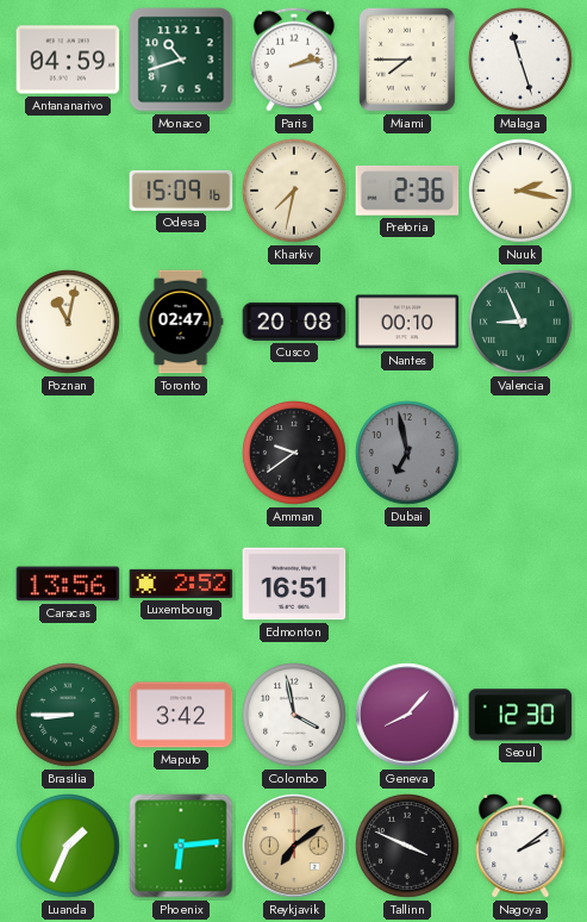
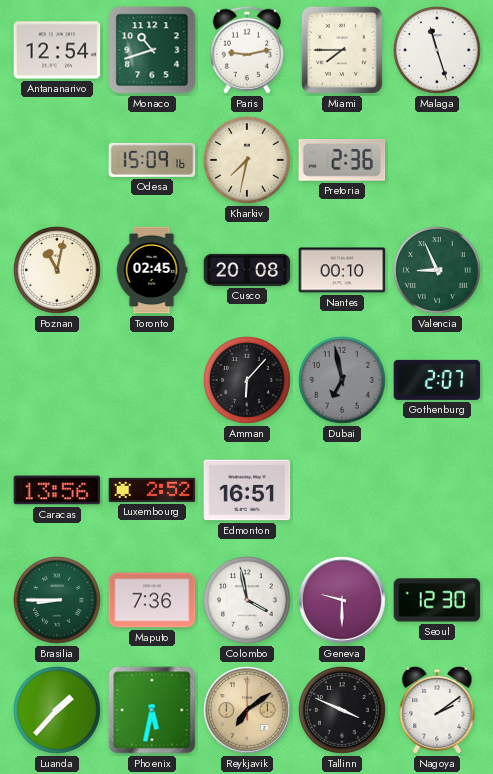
Antananarivo: 04:59 -> 12:54
Paris: 2:13 -> 9:13
Nuuk: 2:17 -> none
Toronto: 02:47 -> 02:45
Amman: 9:39 -> 6:07
Gothenburg: none -> 2:07
Maputo: 3:42 -> 7:36
Geneva: 8:07 -> 9:30
Luanda: 1:34 -> 1:37
Phoenix: 6:14 -> 5:32
